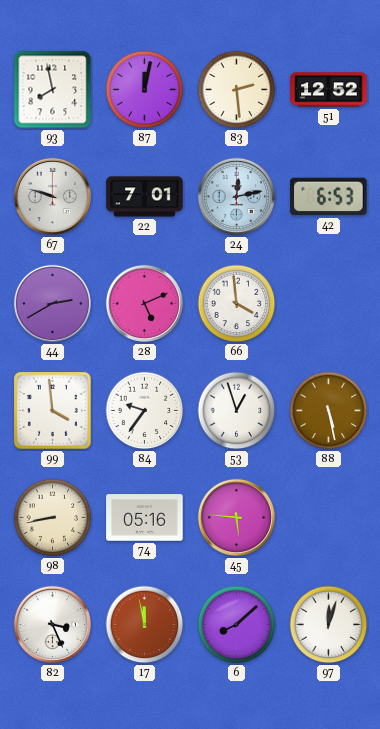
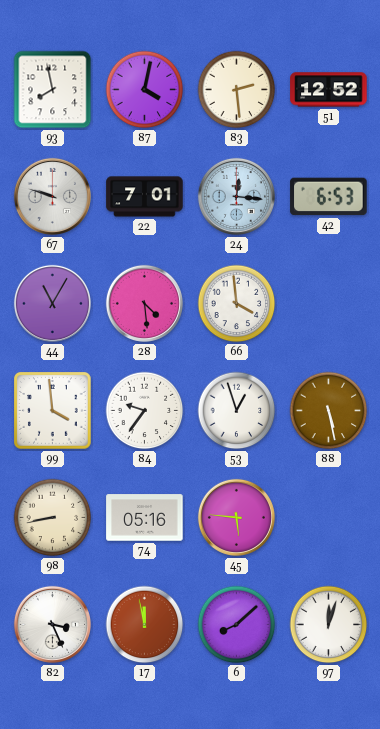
87: 12:02 -> 4:02
24: 12:13 -> 12:16
44: 2:40 -> 11:05
28: 5:11 -> 4:29
